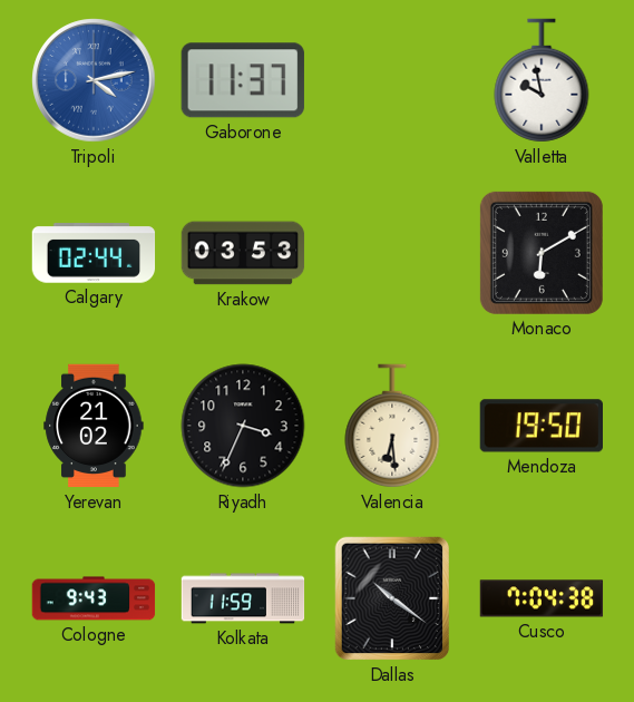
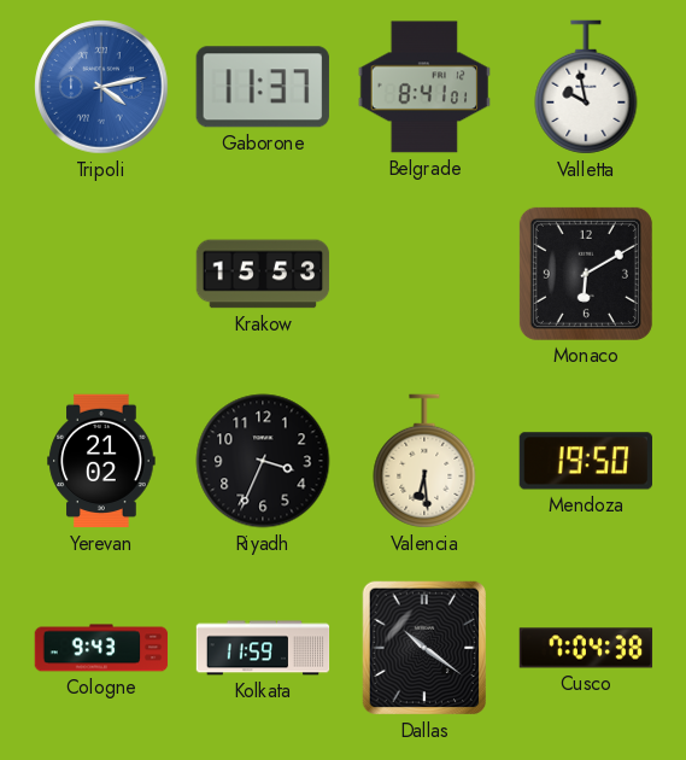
Belgrade: none -> 8:41
Calgary: 02:44 -> none
Krakow: 03:53 -> 15:53
